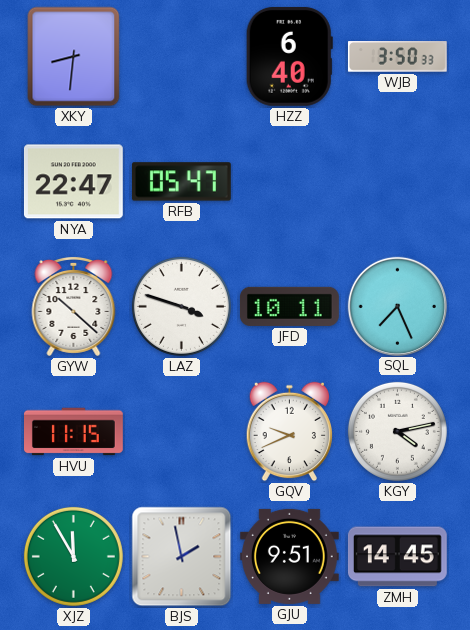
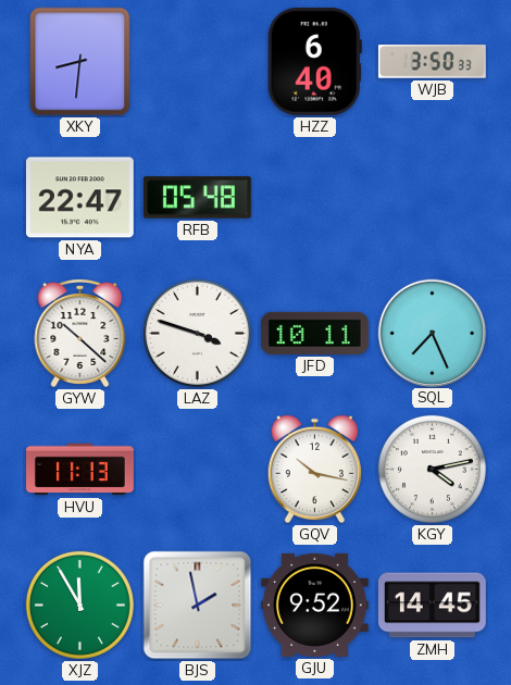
RFB: 05:47 -> 05:48
HVU: 11:15 -> 11:13
GQV: 9:41 -> 10:17
GJU: 9:51 -> 9:52
